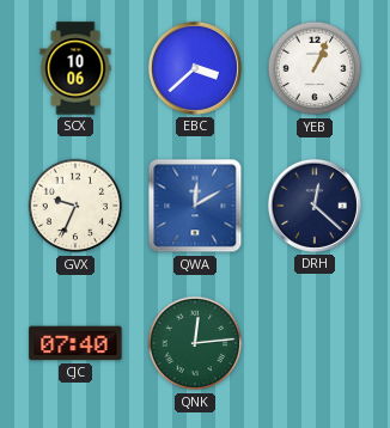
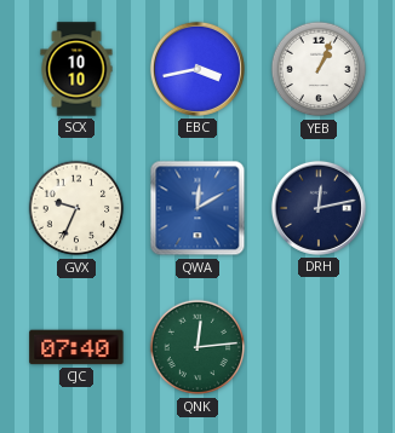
SCX: 10:06 -> 10:10
EBC: 3:38 -> 3:43
DRH: 12:22 -> 12:13
